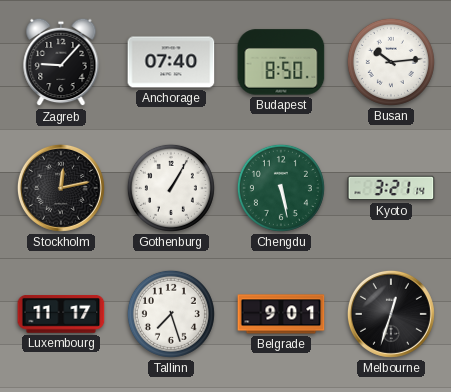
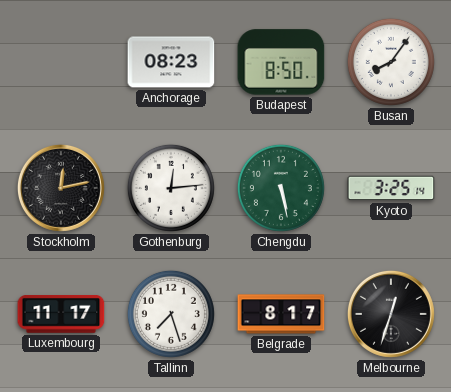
Zagreb: 9:07 -> none
Anchorage: 07:40 -> 08:23
Busan: 10:14 -> 8:06
Gothenburg: 1:05 -> 12:14
Kyoto: 3:21 -> 3:25
Belgrade: 9:01 -> 8:17
